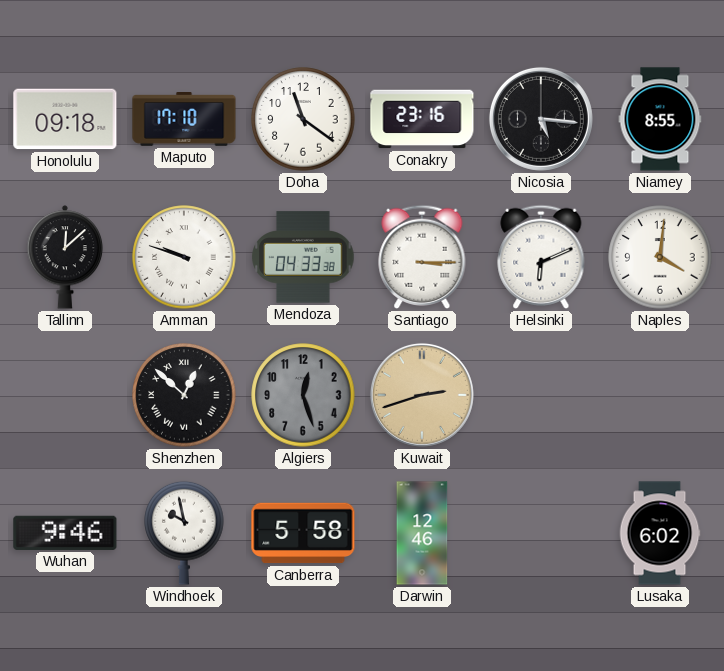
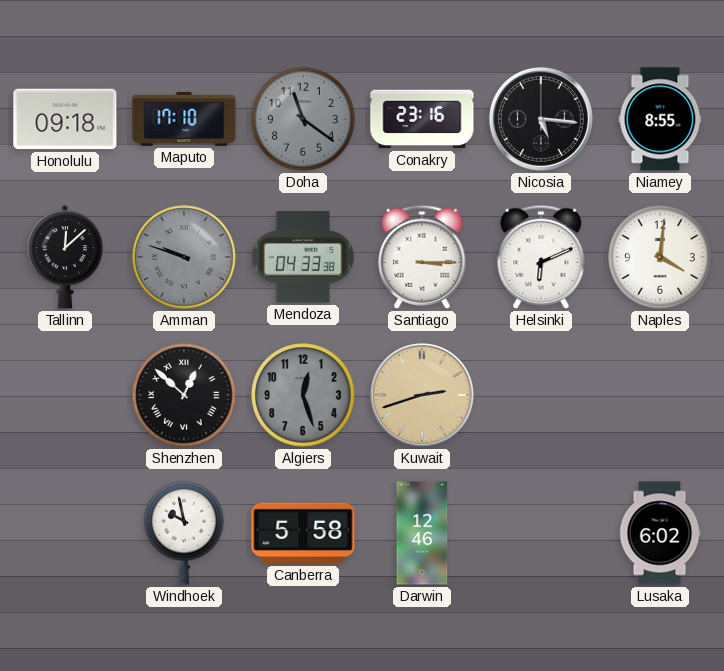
Doha dial: white -> grey
Amman dial: white -> grey
Wuhan: 9:46 -> none
